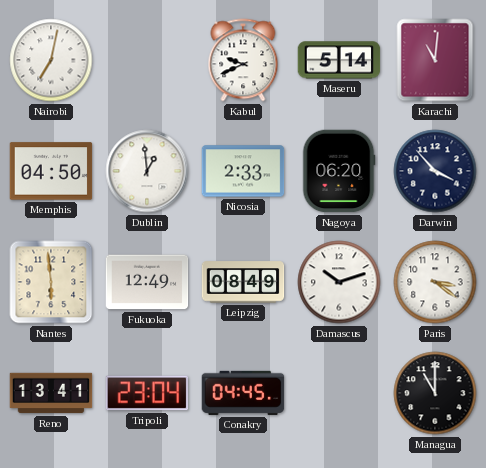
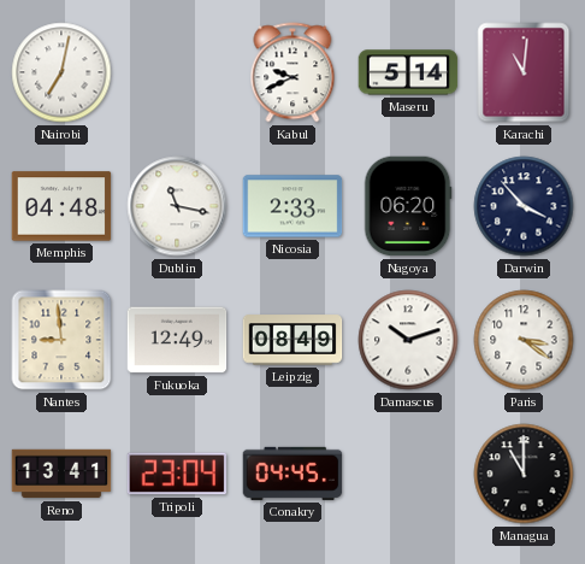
Memphis: 04:50 -> 04:48
Dublin: 12:59 -> 11:17
Nantes: 5:59 -> 8:59
